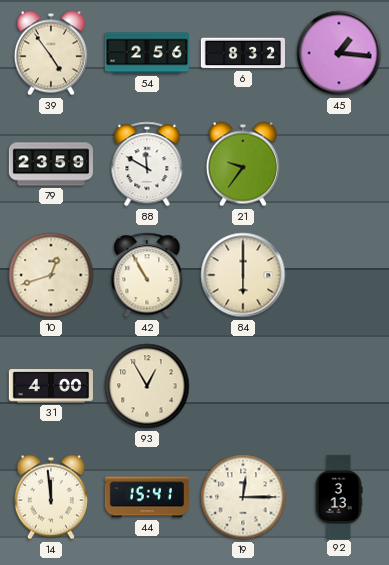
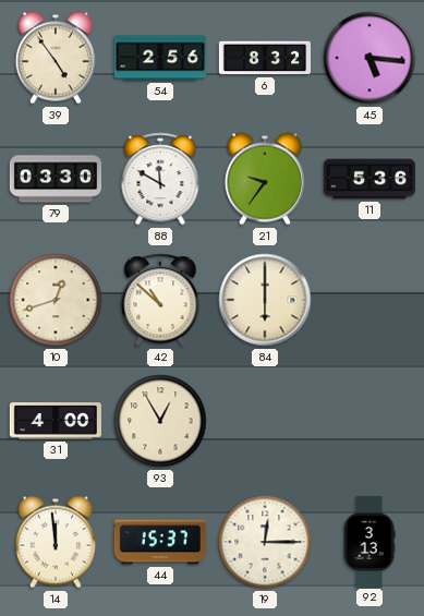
45: 1:16 -> 5:16
79: 23:59 -> 03:30
11: none -> 5:36
42: 10:55 -> 10:52
44: 15:41 -> 15:37
